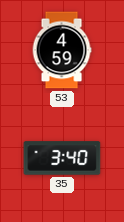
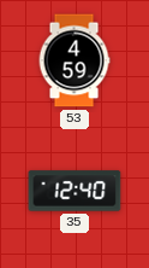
35: 3:40 -> 12:40
